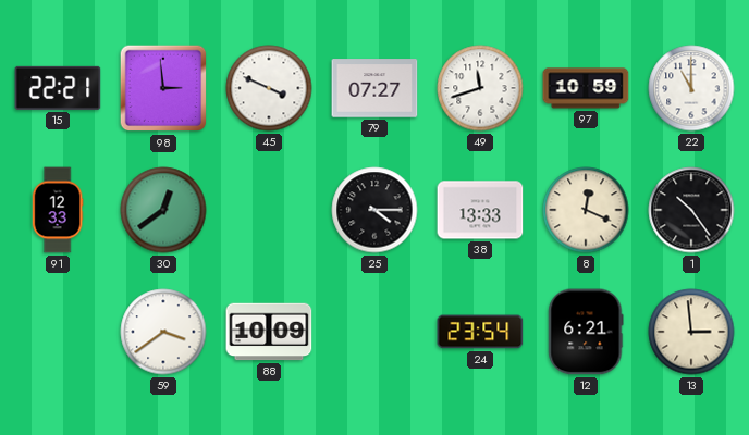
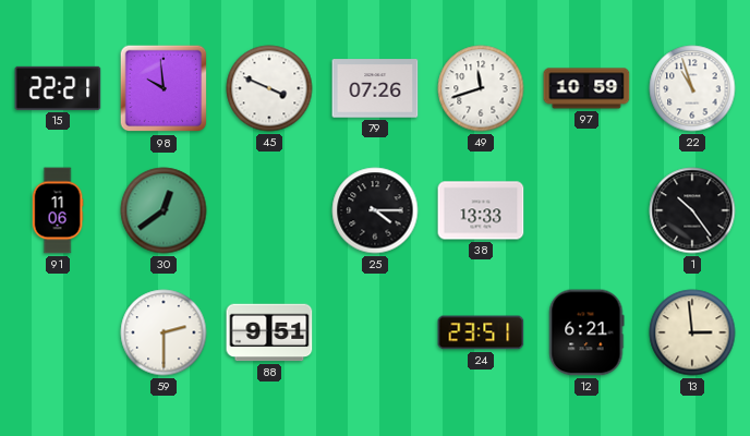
98: 2:59 -> 9:59
79: 07:27 -> 07:26
22: 11:00 -> 10:57
91: 12:33 -> 11:06
8: 12:19 -> none
59: 3:39 -> 2:30
88: 10:09 -> 9:51
24: 23:54 -> 23:51
